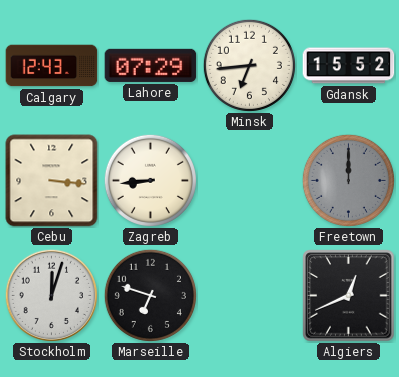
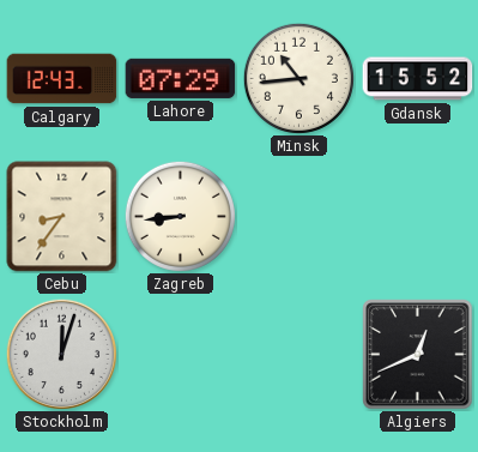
Minsk: 6:44 -> 10:44
Cebu: 3:16 -> 8:36
Freetown: 12:00 -> none
Marseille: 6:48 -> none
